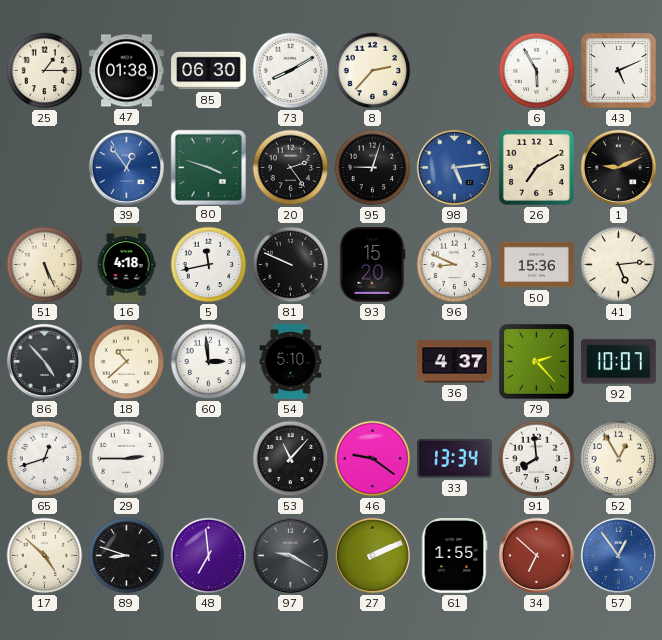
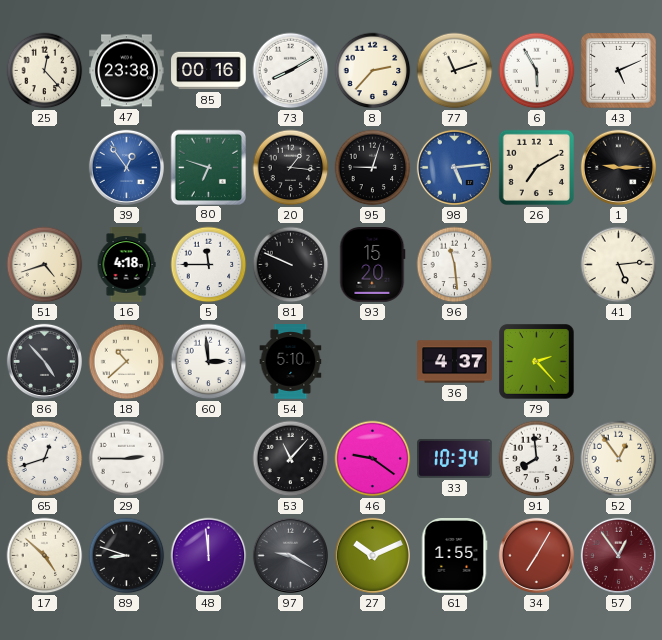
25: 1:15 -> 12:23
47: 01:38 -> 23:38
85: 06:30 -> 00:16
77: none -> 11:12
80: 3:48 -> 6:48
20: 2:24 -> 1:16
1: 9:11 -> 9:15
51: 5:26 -> 4:42
5: 11:43 -> 11:45
96: 8:49 -> 11:29
50: 15:36 -> none
92: 10:07 -> none
33: 13:34 -> 10:34
52: 12:55 -> 12:54
48: 6:59 -> 11:59
27: 2:11 -> 10:11
34: 6:52 -> 7:05
57 dial: blue -> burgundy
